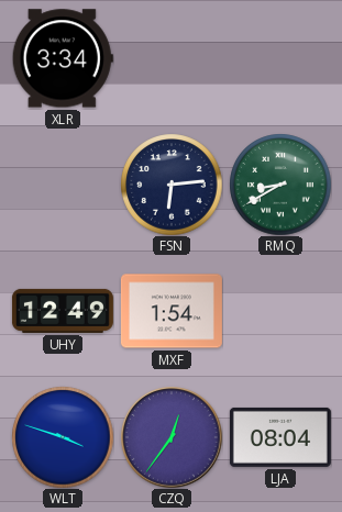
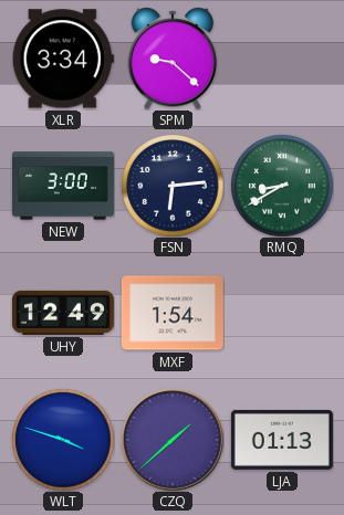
SPM: none -> 9:22
NEW: none -> 3:00
CZQ: 12:36 -> 1:38
LJA: 08:04 -> 01:13
